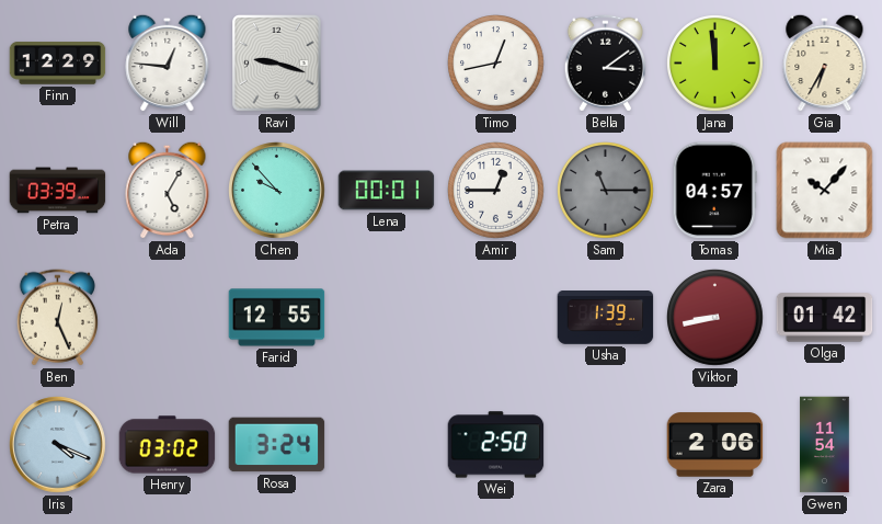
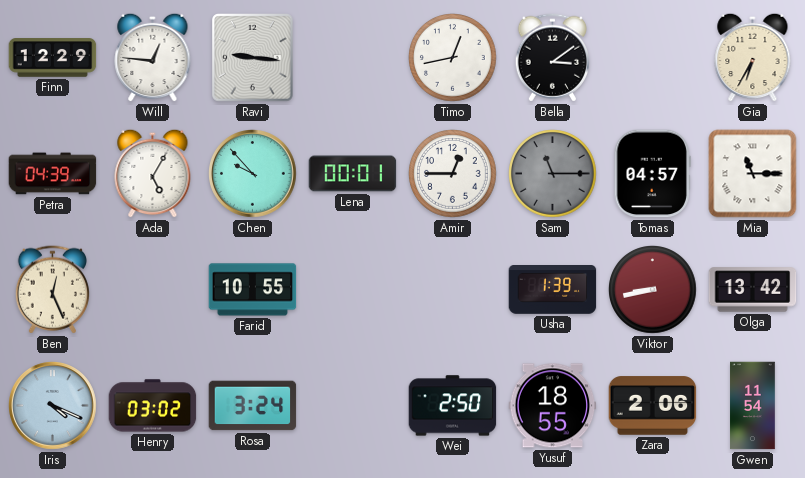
Ravi: 9:18 -> 9:16
Jana: 11:59 -> none
Petra: 03:39 -> 04:39
Mia: 10:07 -> 11:15
Farid: 12:55 -> 10:55
Olga: 01:42 -> 13:42
Yusuf: none -> 18:55
